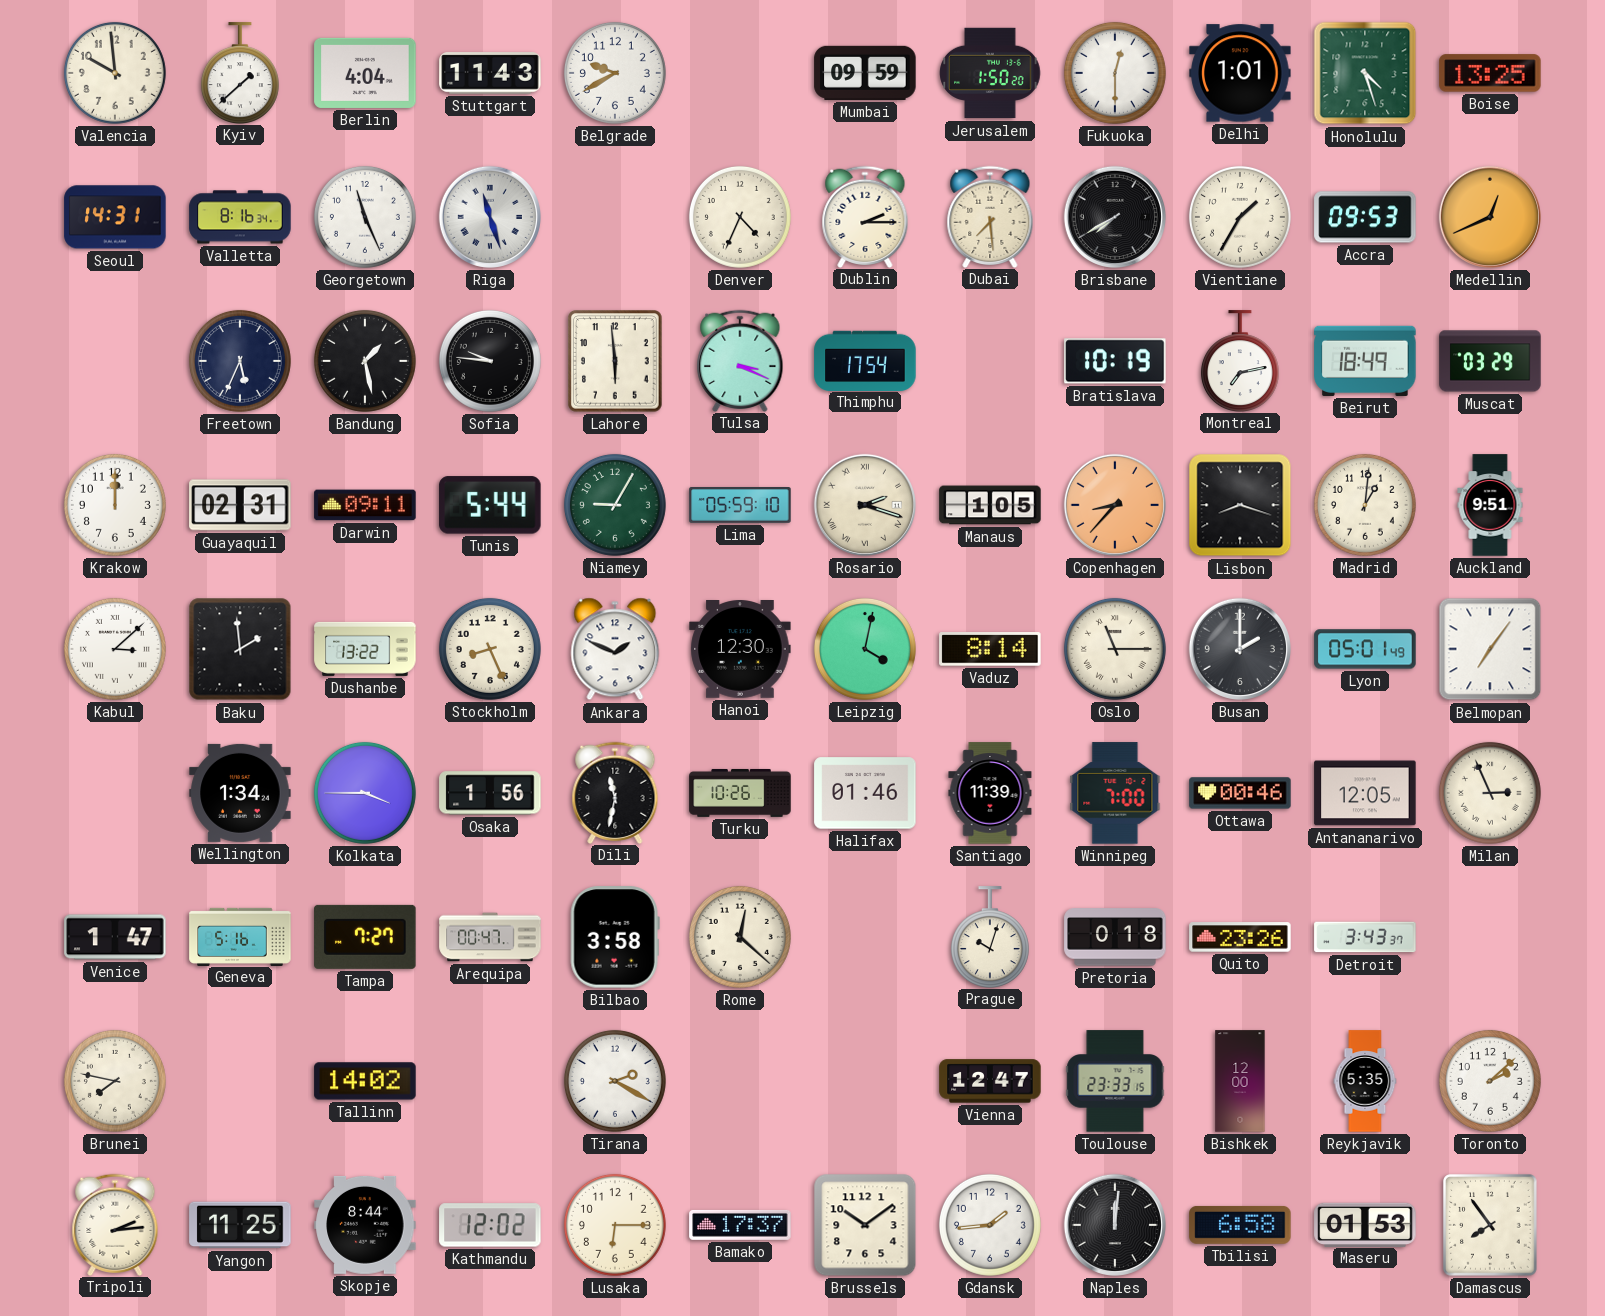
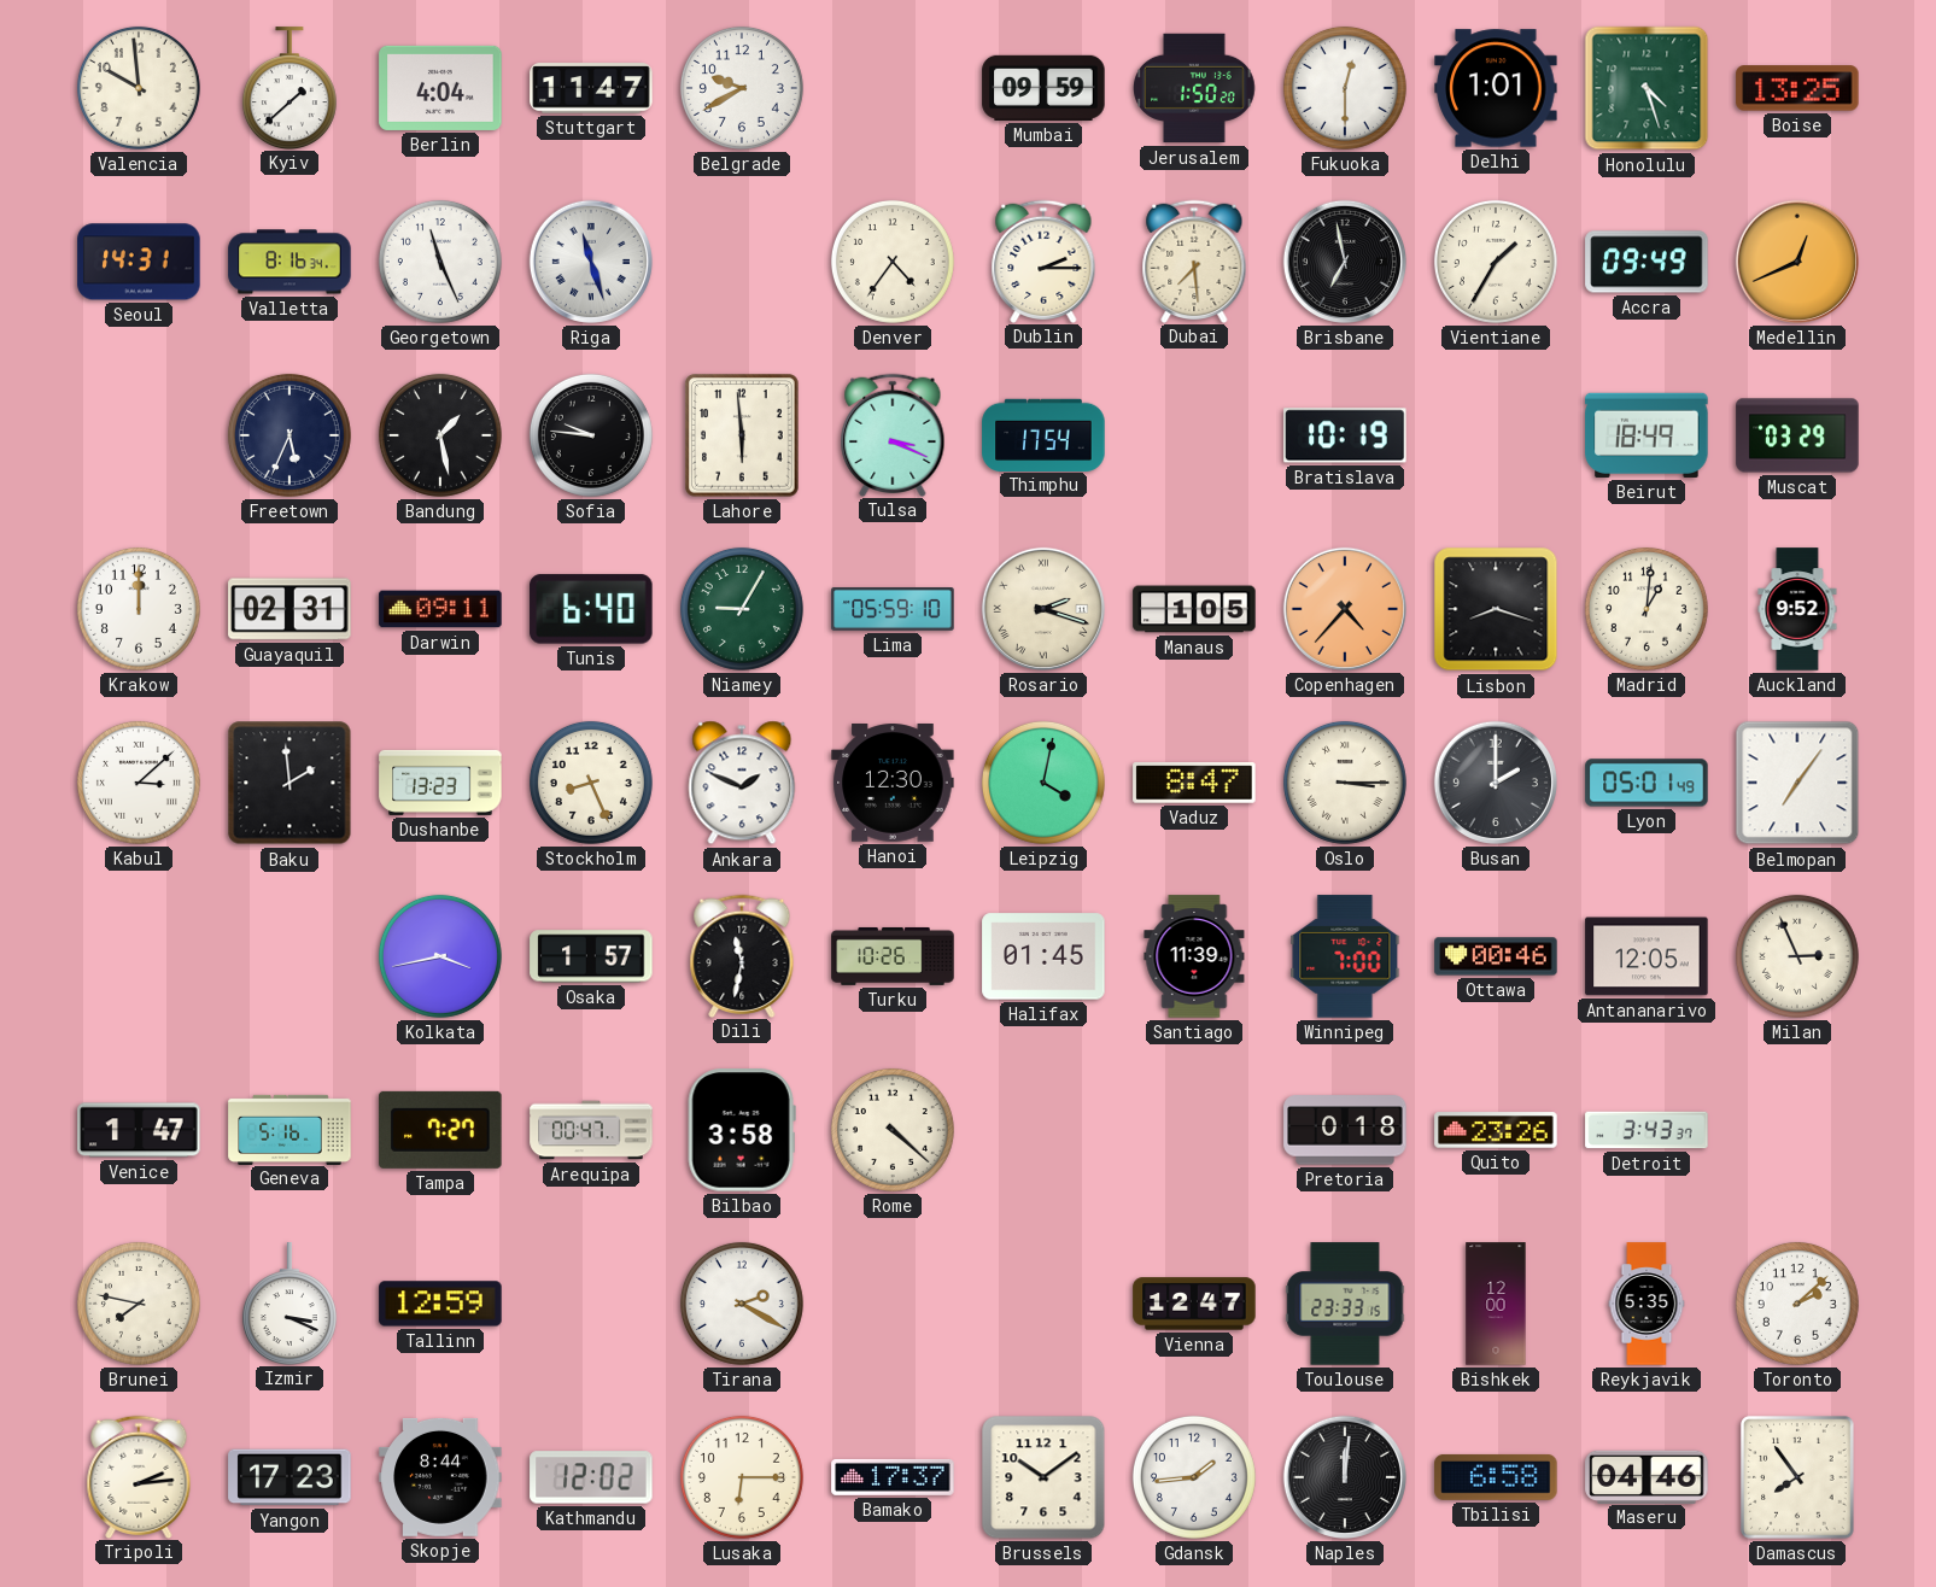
Stuttgart: 11:43 -> 11:47
Denver: 4:34 -> 4:36
Brisbane: 7:40 -> 6:58
Accra: 09:53 -> 09:49
Montreal: 7:13 -> none
Tunis: 5:44 -> 6:40
Copenhagen: 8:37 -> 4:37
Auckland: 9:51 -> 9:52
Dushanbe: 13:22 -> 13:23
Vaduz: 8:14 -> 8:47
Oslo: 11:15 -> 3:15
Wellington: 1:34 -> none
Kolkata: 3:45 -> 3:43
Osaka: 1:56 -> 1:57
Halifax: 01:46 -> 01:45
Rome: 12:22 -> 4:22
Prague: 10:03 -> none
Izmir: none -> 3:19
Tallinn: 14:02 -> 12:59
Yangon: 11:25 -> 17:23
Maseru: 01:53 -> 04:46
